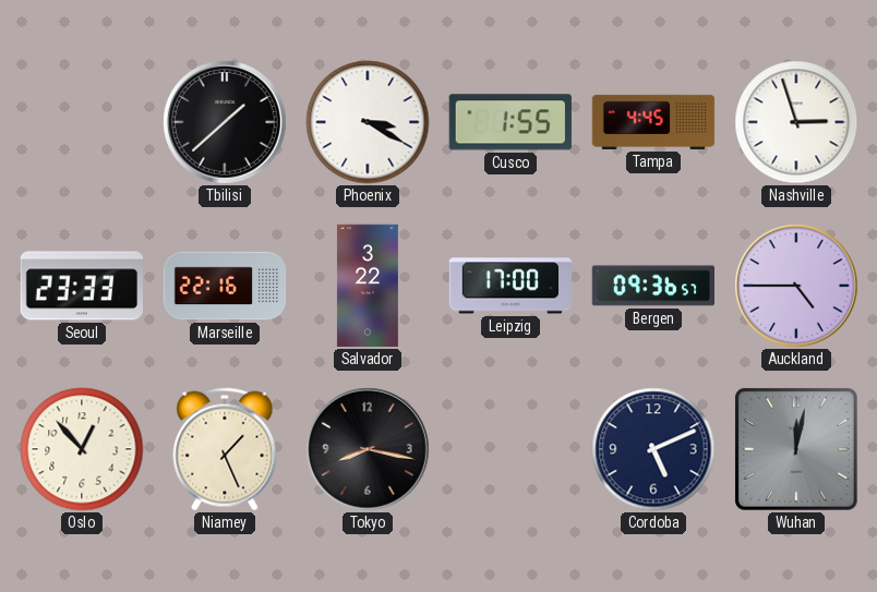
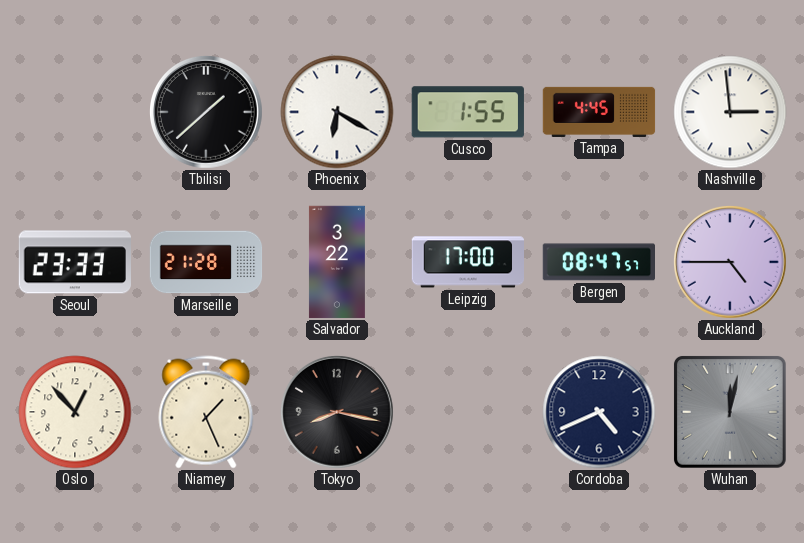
Phoenix: 3:20 -> 6:20
Nashville: 2:57 -> 2:59
Marseille: 22:16 -> 21:28
Bergen: 09:36 -> 08:47
Cordoba: 5:11 -> 4:41
